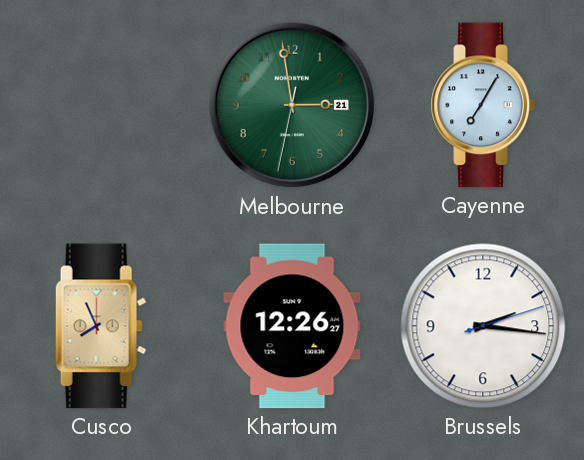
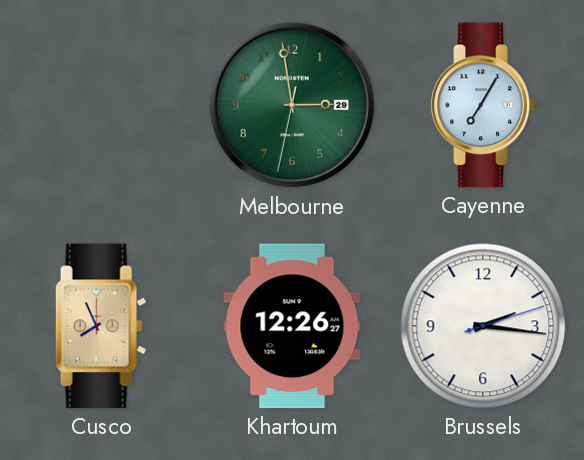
Melbourne date: 21 -> 29
